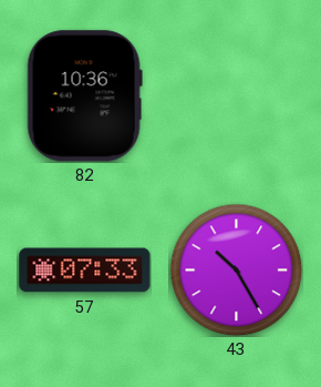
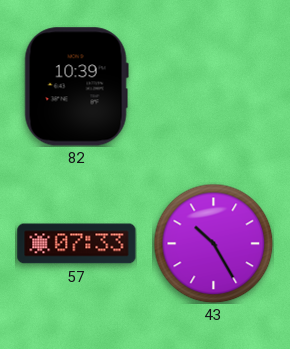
82: 10:36 -> 10:39
